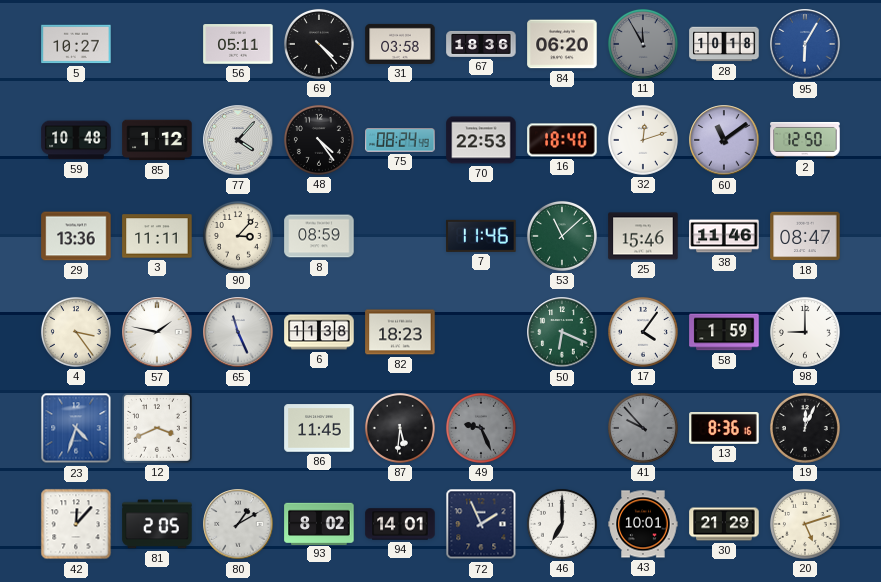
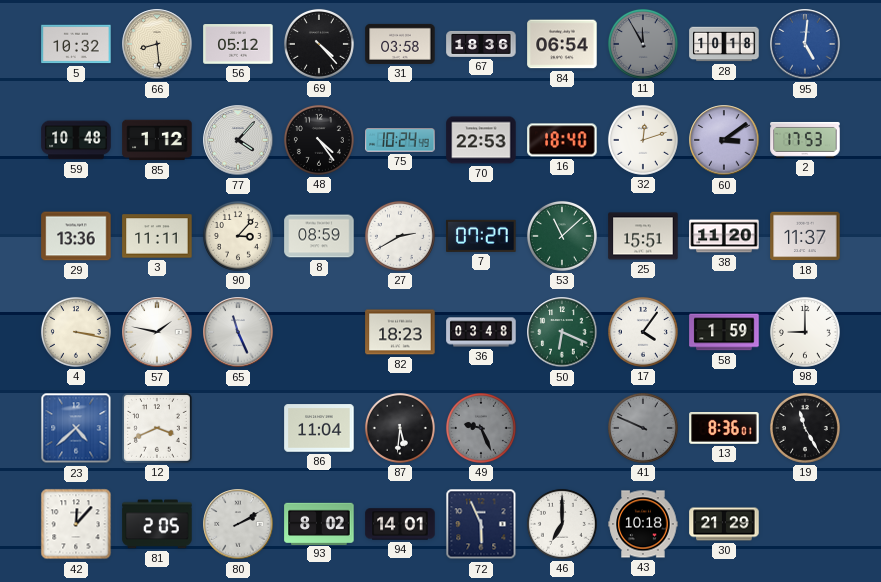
5: 10:27 -> 10:32
66: none -> 8:29
56: 05:11 -> 05:12
84: 06:20 -> 06:54
95: 6:05 -> 5:01
75: 08:24 -> 10:24
60: 11:09 -> 3:09
2: 12:50 -> 17:53
27: none -> 2:40
7: 11:46 -> 07:27
25: 15:46 -> 15:51
38: 11:46 -> 11:20
18: 08:47 -> 11:37
4: 3:24 -> 3:17
6: 11:38 -> none
36: none -> 03:48
23: 4:33 -> 4:38
86: 11:45 -> 11:04
41: 9:53 -> 9:49
13: 8:36:16 -> 8:36:01
19: 12:04 -> 11:25
80: 1:10 -> 2:10
72: 1:56 -> 5:56
43: 10:01 -> 10:18
20: 5:12 -> none
